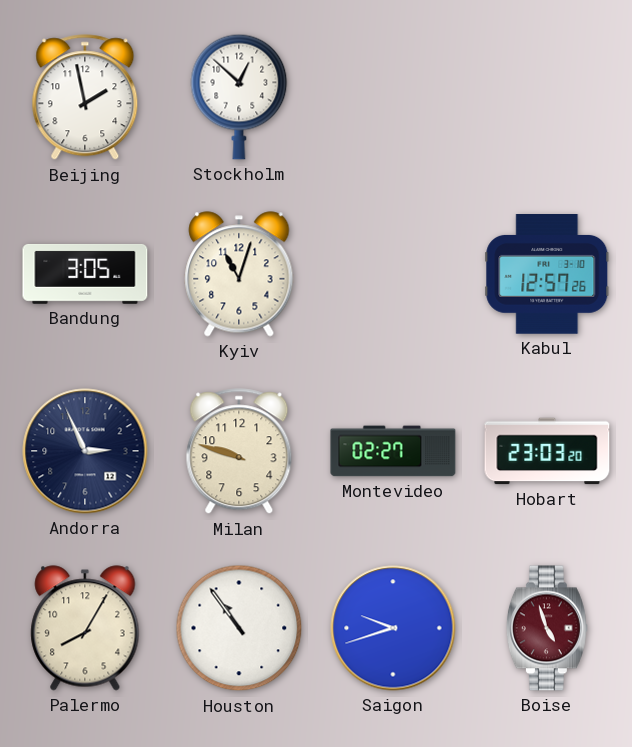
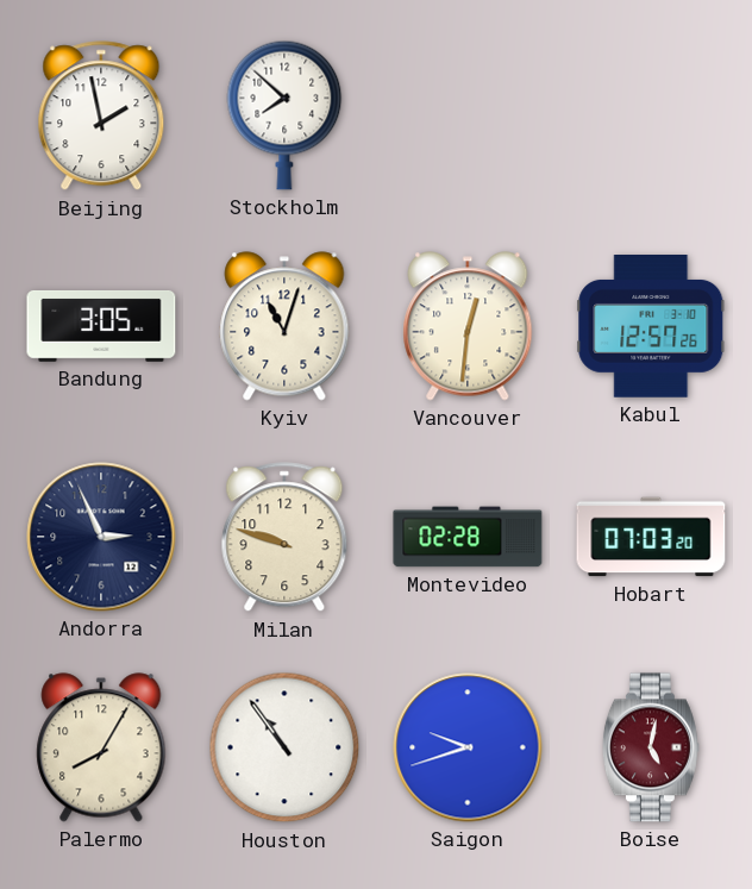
Stockholm: 12:52 -> 7:52
Vancouver: none -> 12:31
Montevideo: 02:27 -> 02:28
Hobart: 23:03 -> 07:03
Boise: 4:57 -> 5:02
